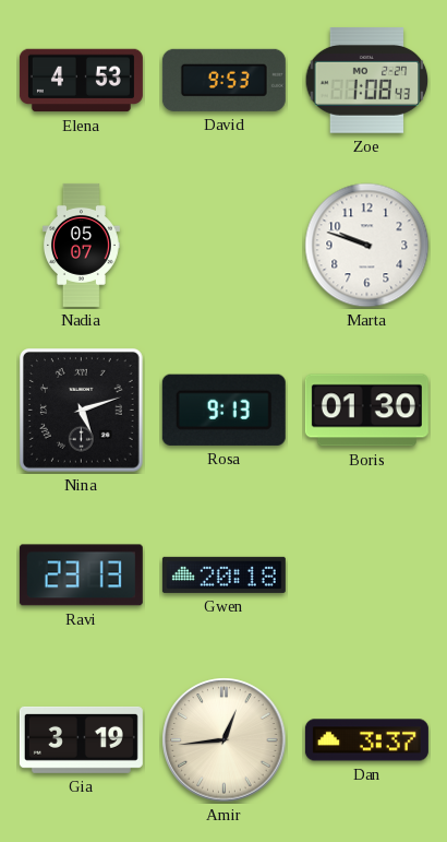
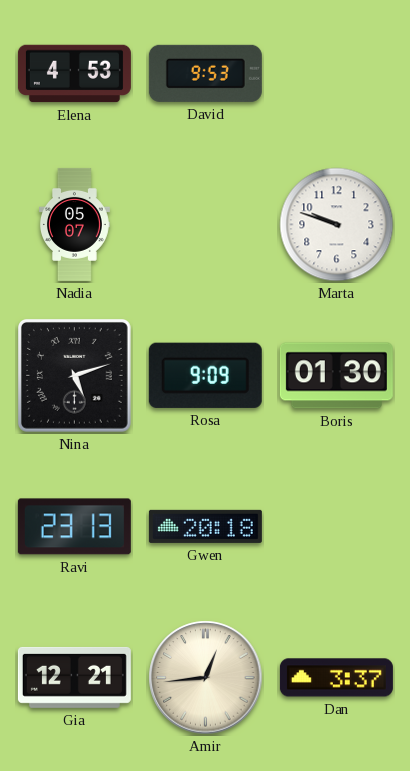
Zoe: 1:08 -> none
Rosa: 9:13 -> 9:09
Gia: 3:19 -> 12:21
